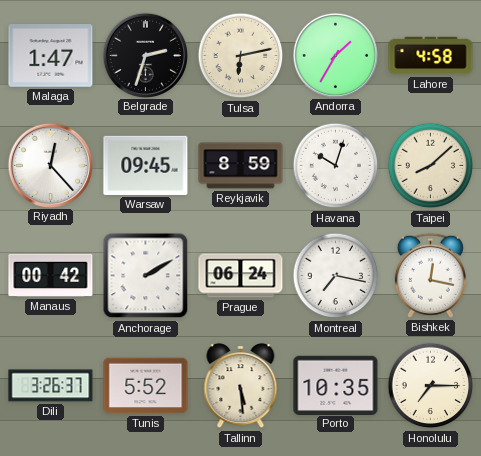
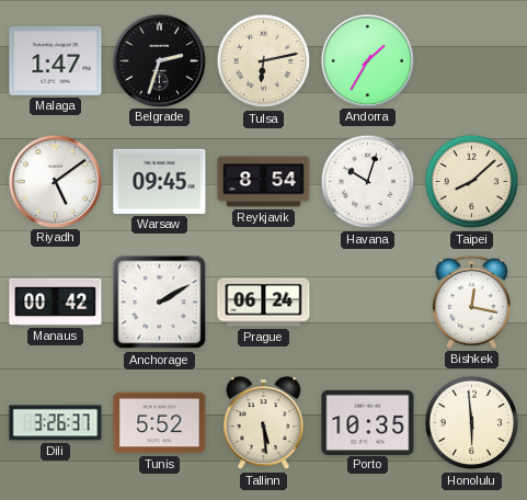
Lahore: 4:58 -> none
Riyadh: 12:23 -> 5:09
Reykjavik: 8:59 -> 8:54
Montreal: 7:17 -> none
Honolulu: 7:15 -> 5:59
